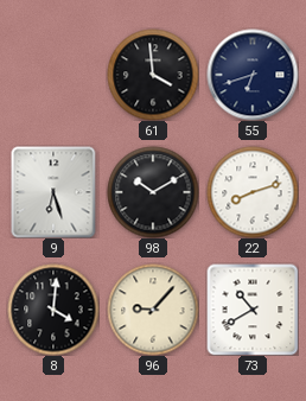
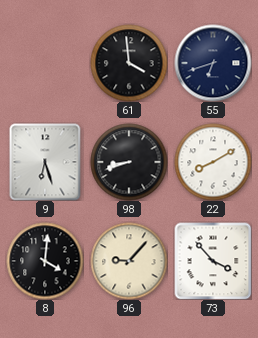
98: 10:10 -> 8:42
22: 8:12 -> 8:10
73: 10:40 -> 3:53
